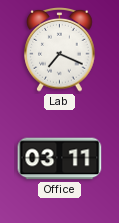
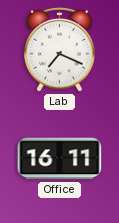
Office: 03:11 -> 16:11
